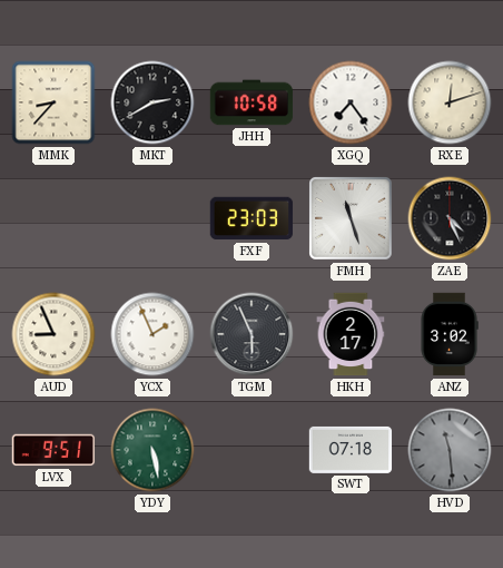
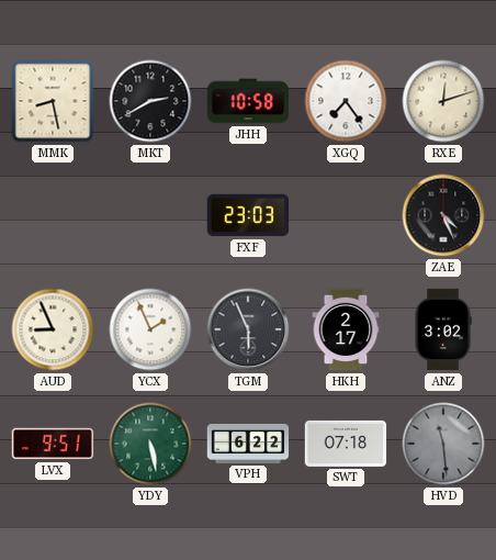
MMK: 8:37 -> 8:28
FMH: 11:27 -> none
VPH: none -> 6:22
